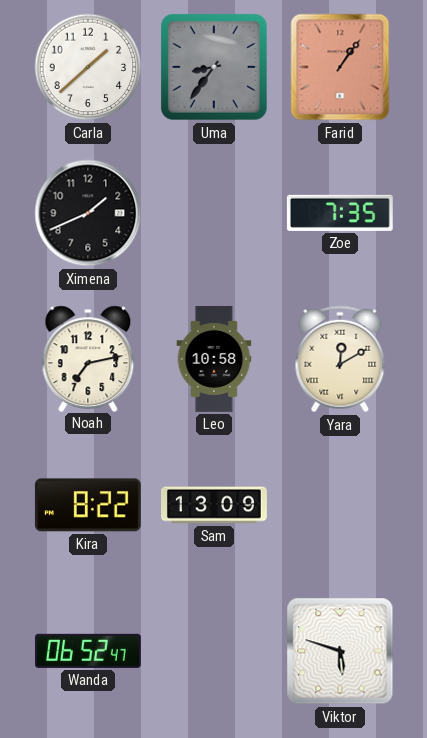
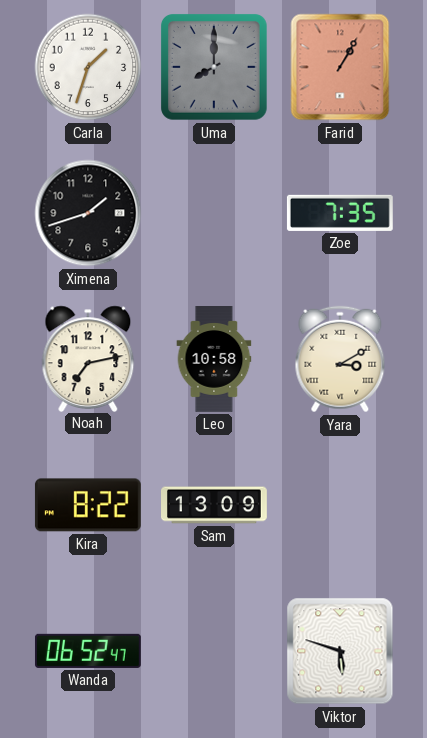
Carla: 1:38 -> 1:33
Uma: 8:36 -> 8:00
Farid: 1:06 -> 1:05
Ximena: 1:41 -> 1:42
Yara: 12:10 -> 3:10
